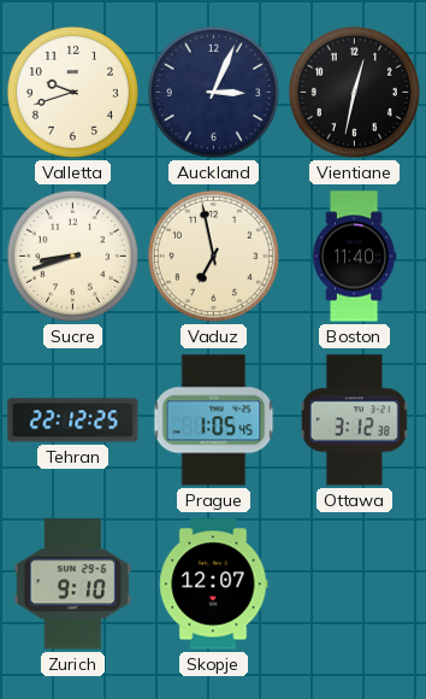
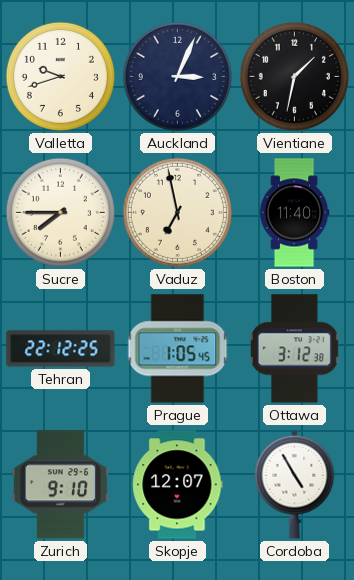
Vientiane: 12:32 -> 1:32
Sucre: 8:42 -> 7:45
Cordoba: none -> 4:55
